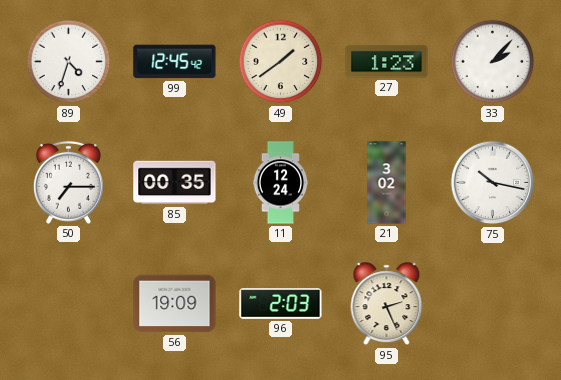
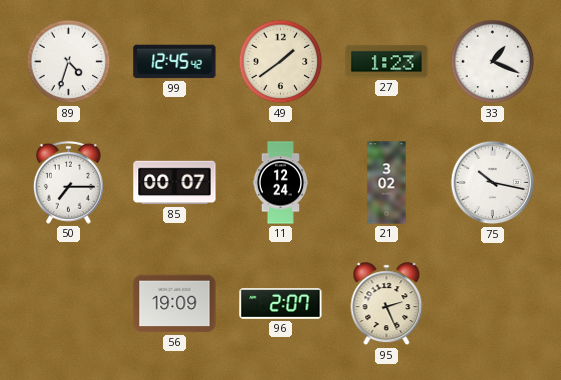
33: 2:07 -> 1:19
85: 00:35 -> 00:07
96: 2:03 -> 2:07
